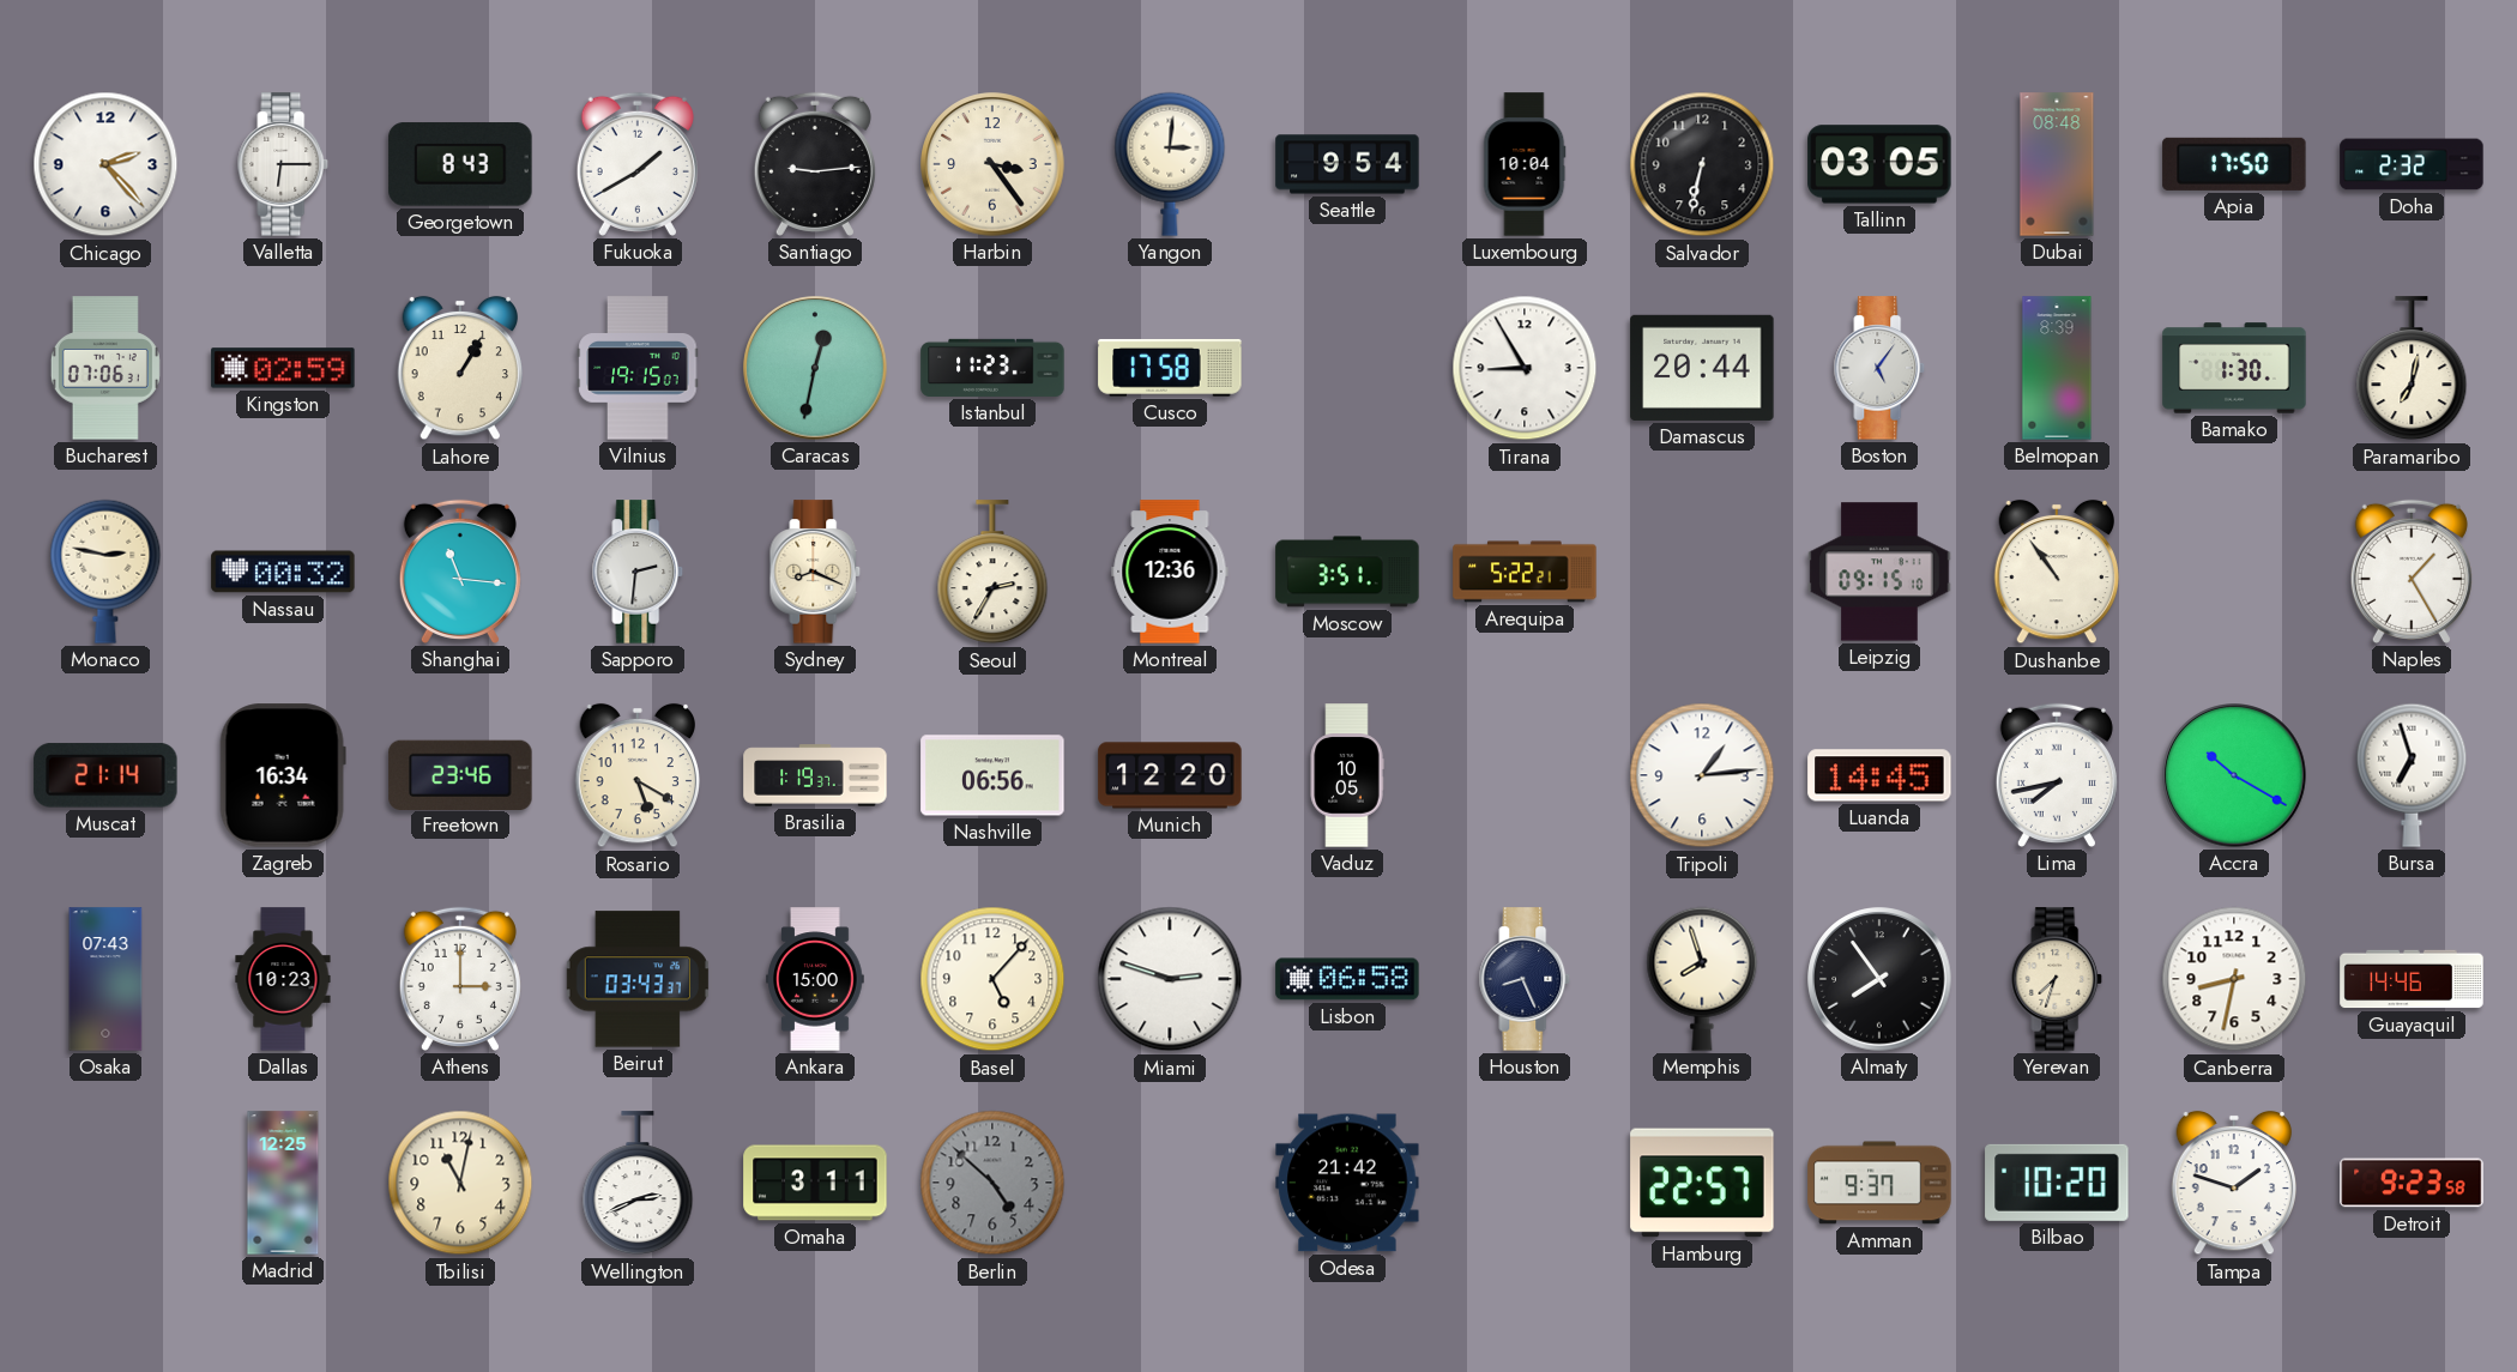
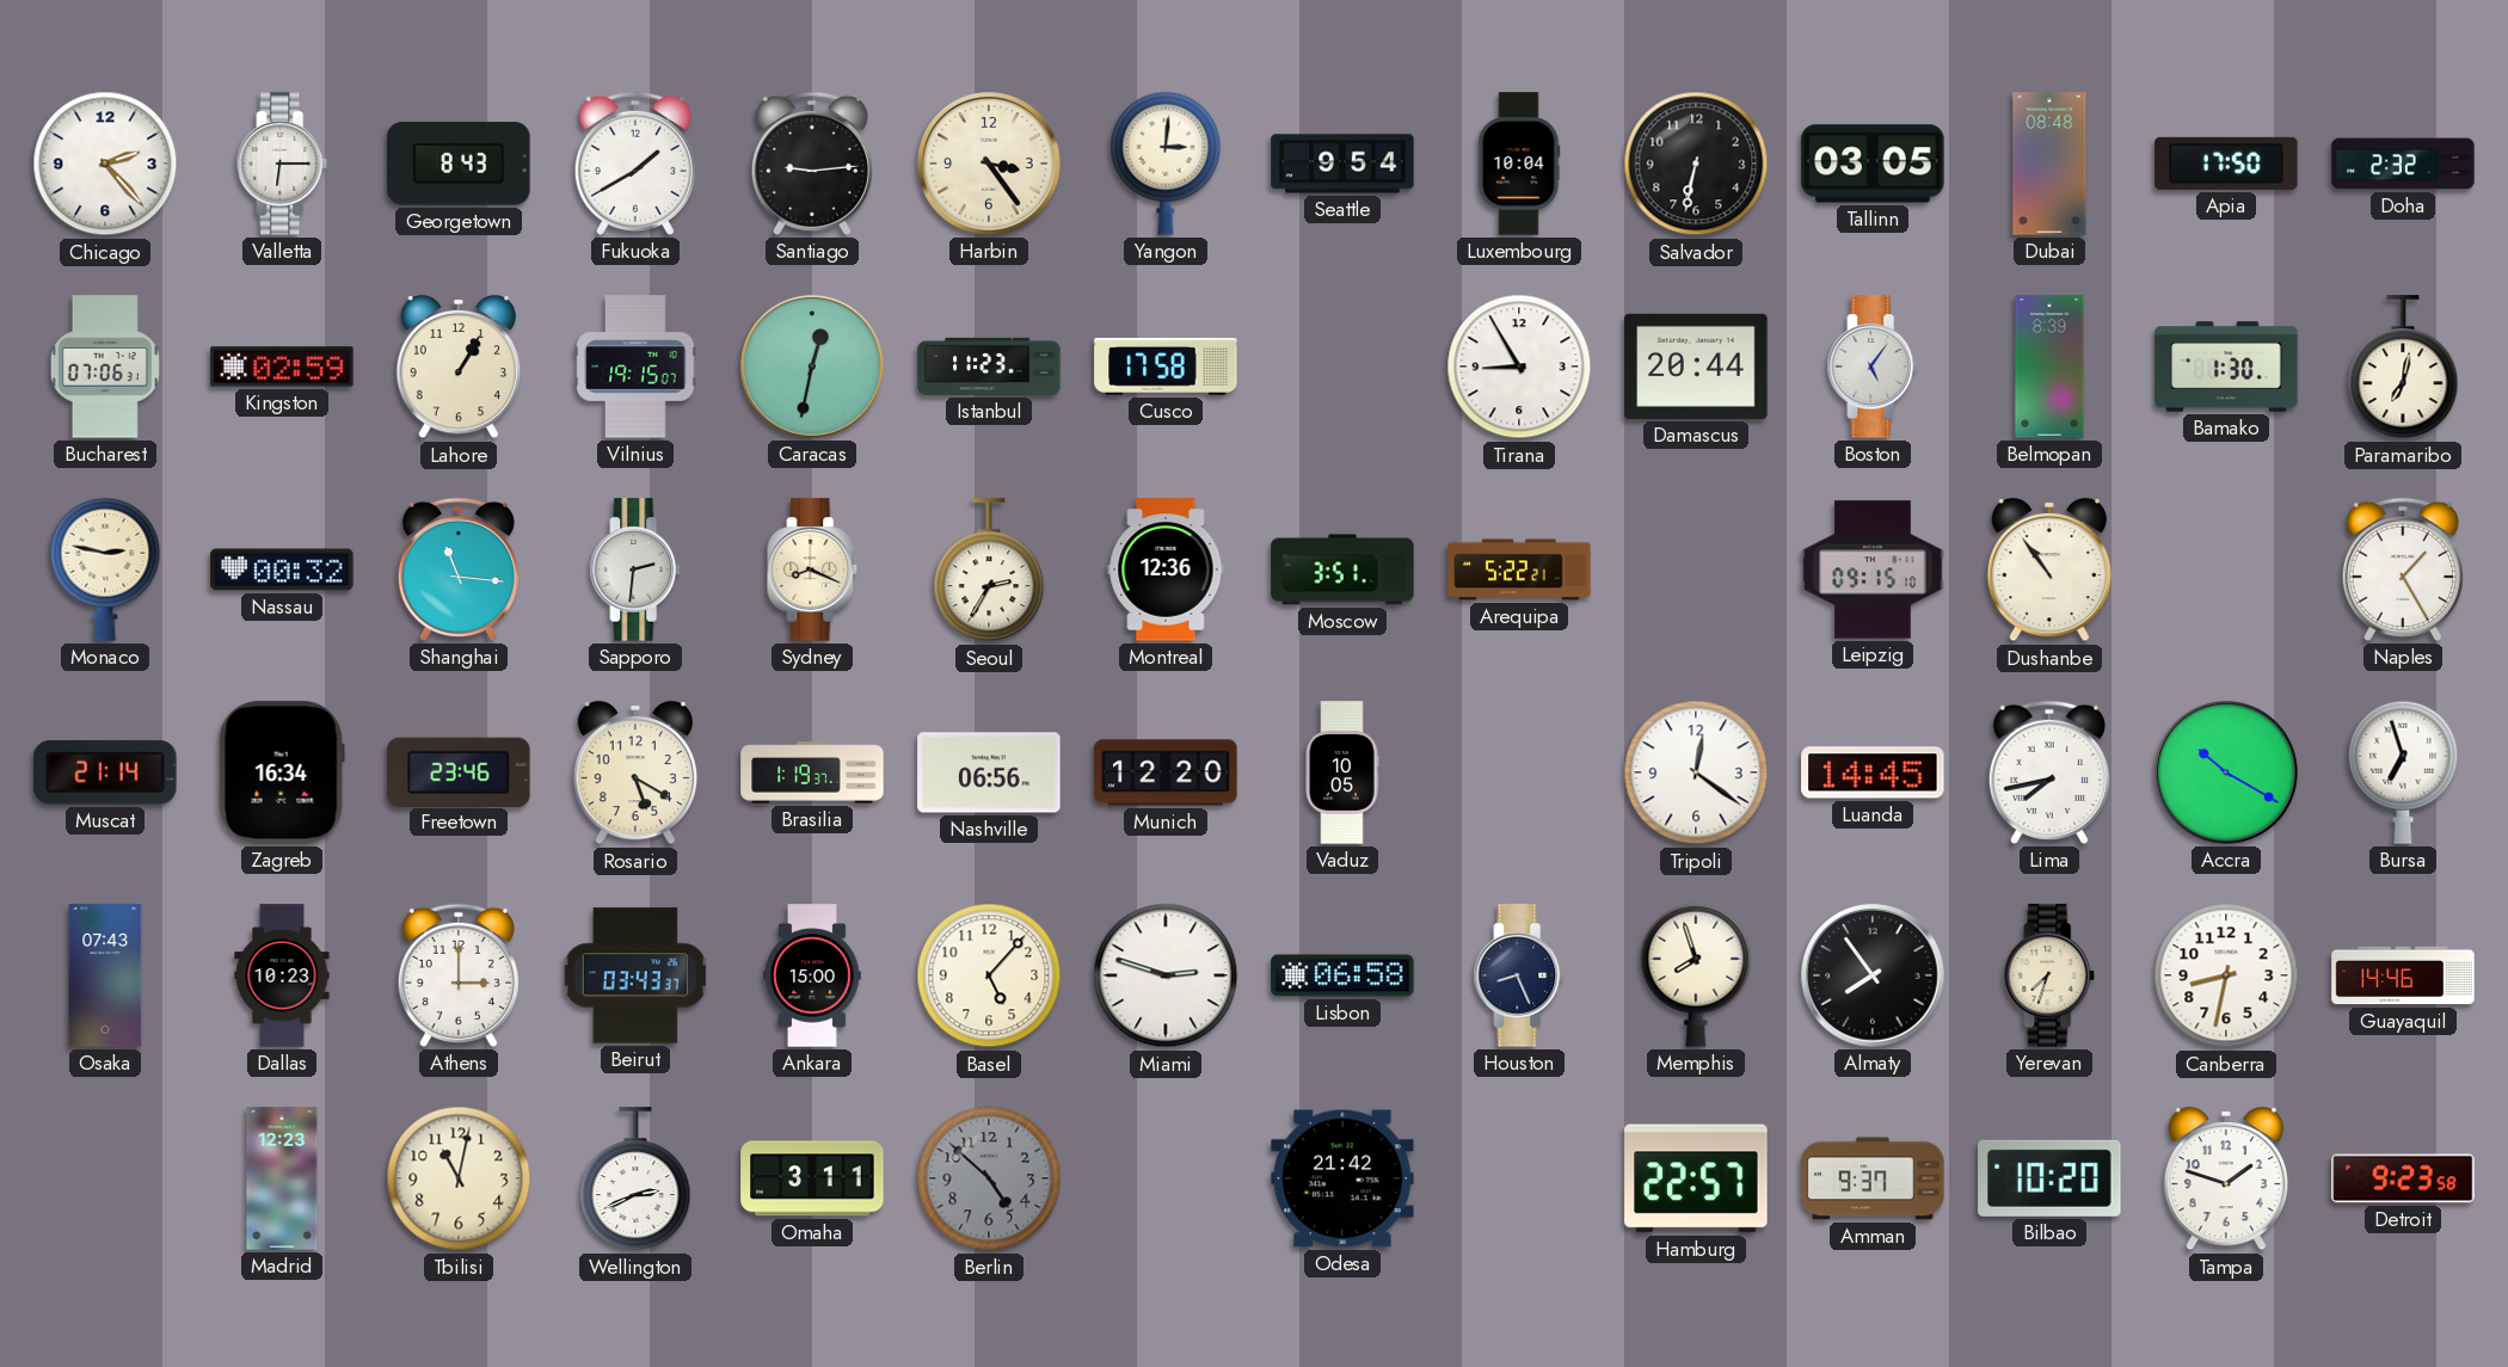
Tripoli: 1:14 -> 12:21
Madrid: 12:25 -> 12:23
